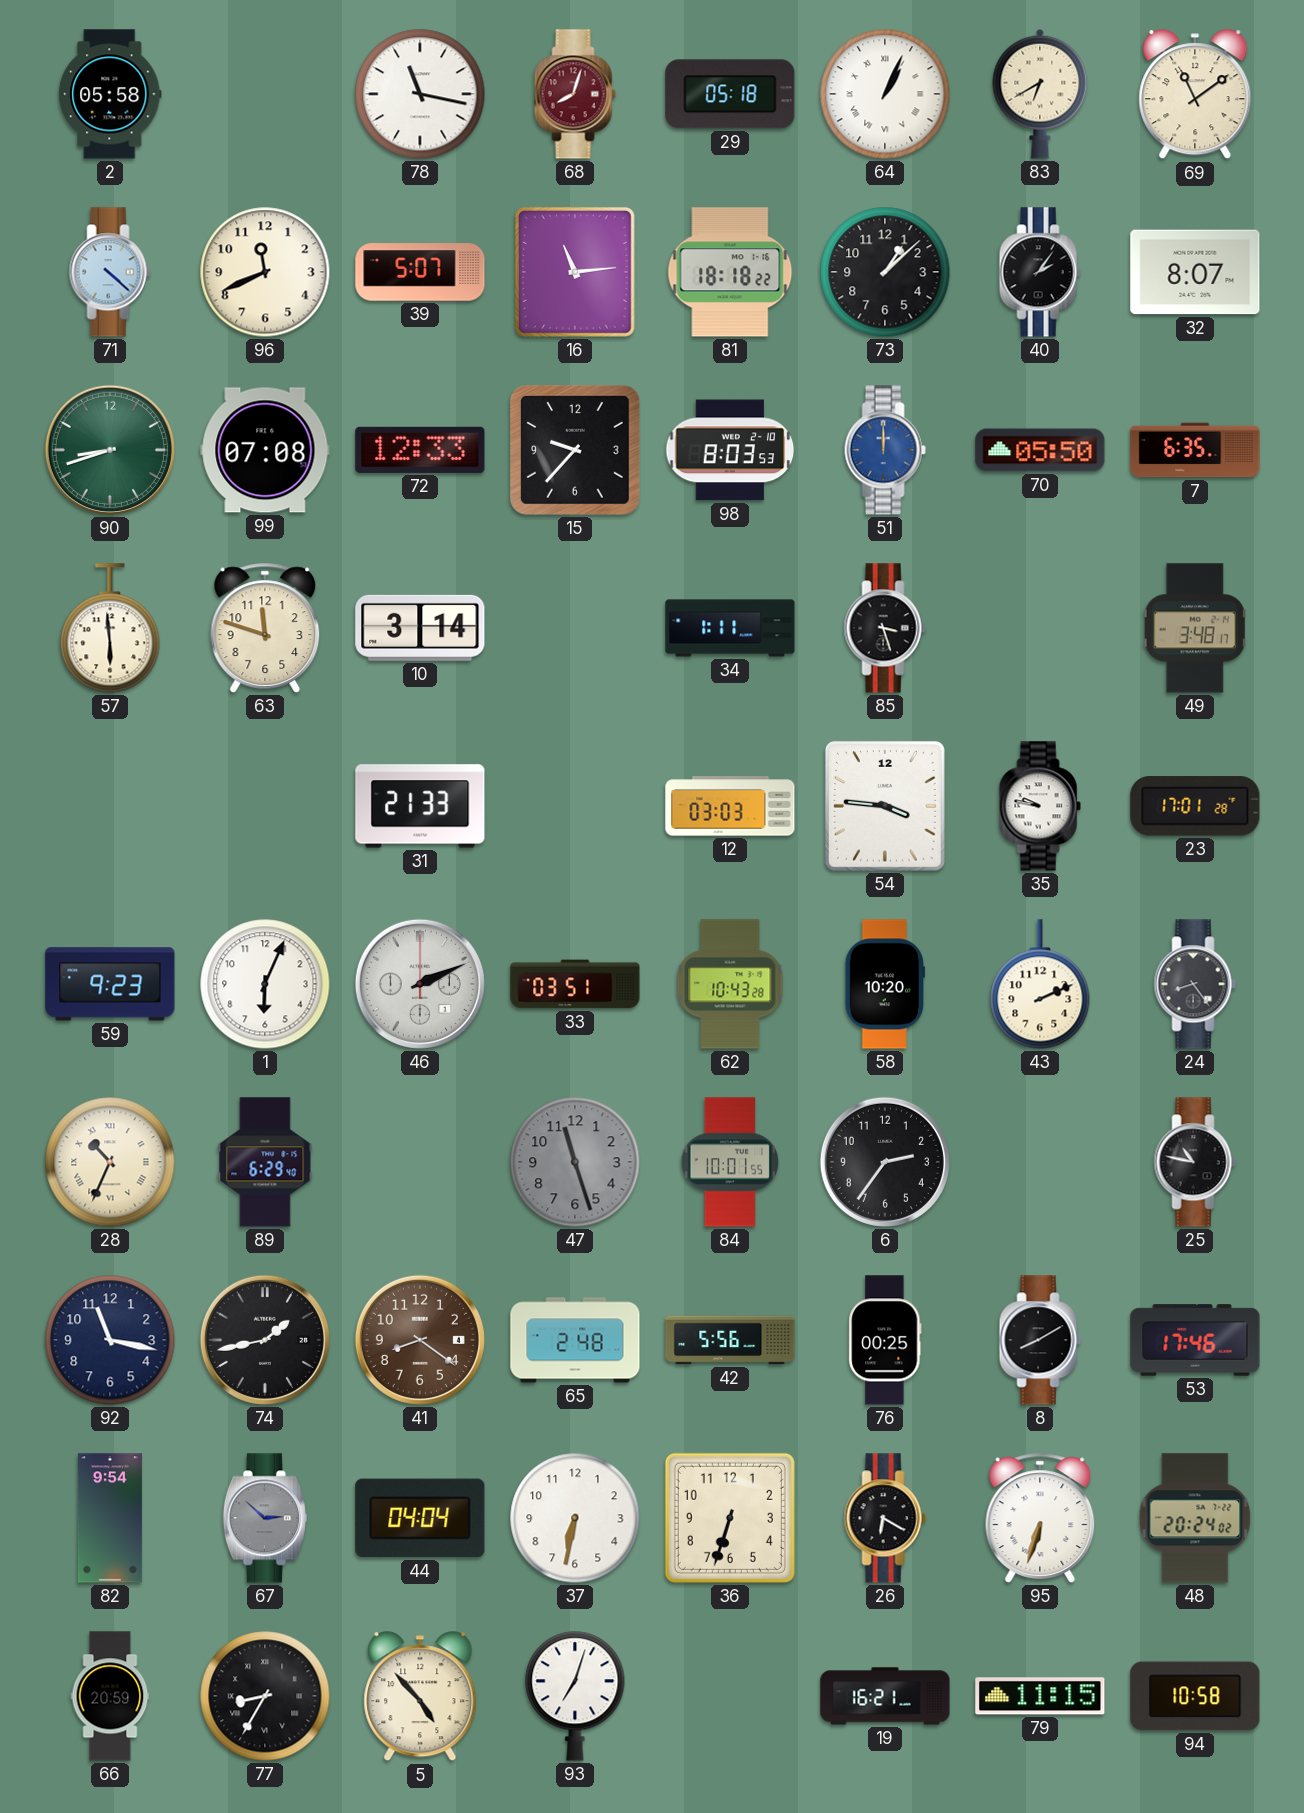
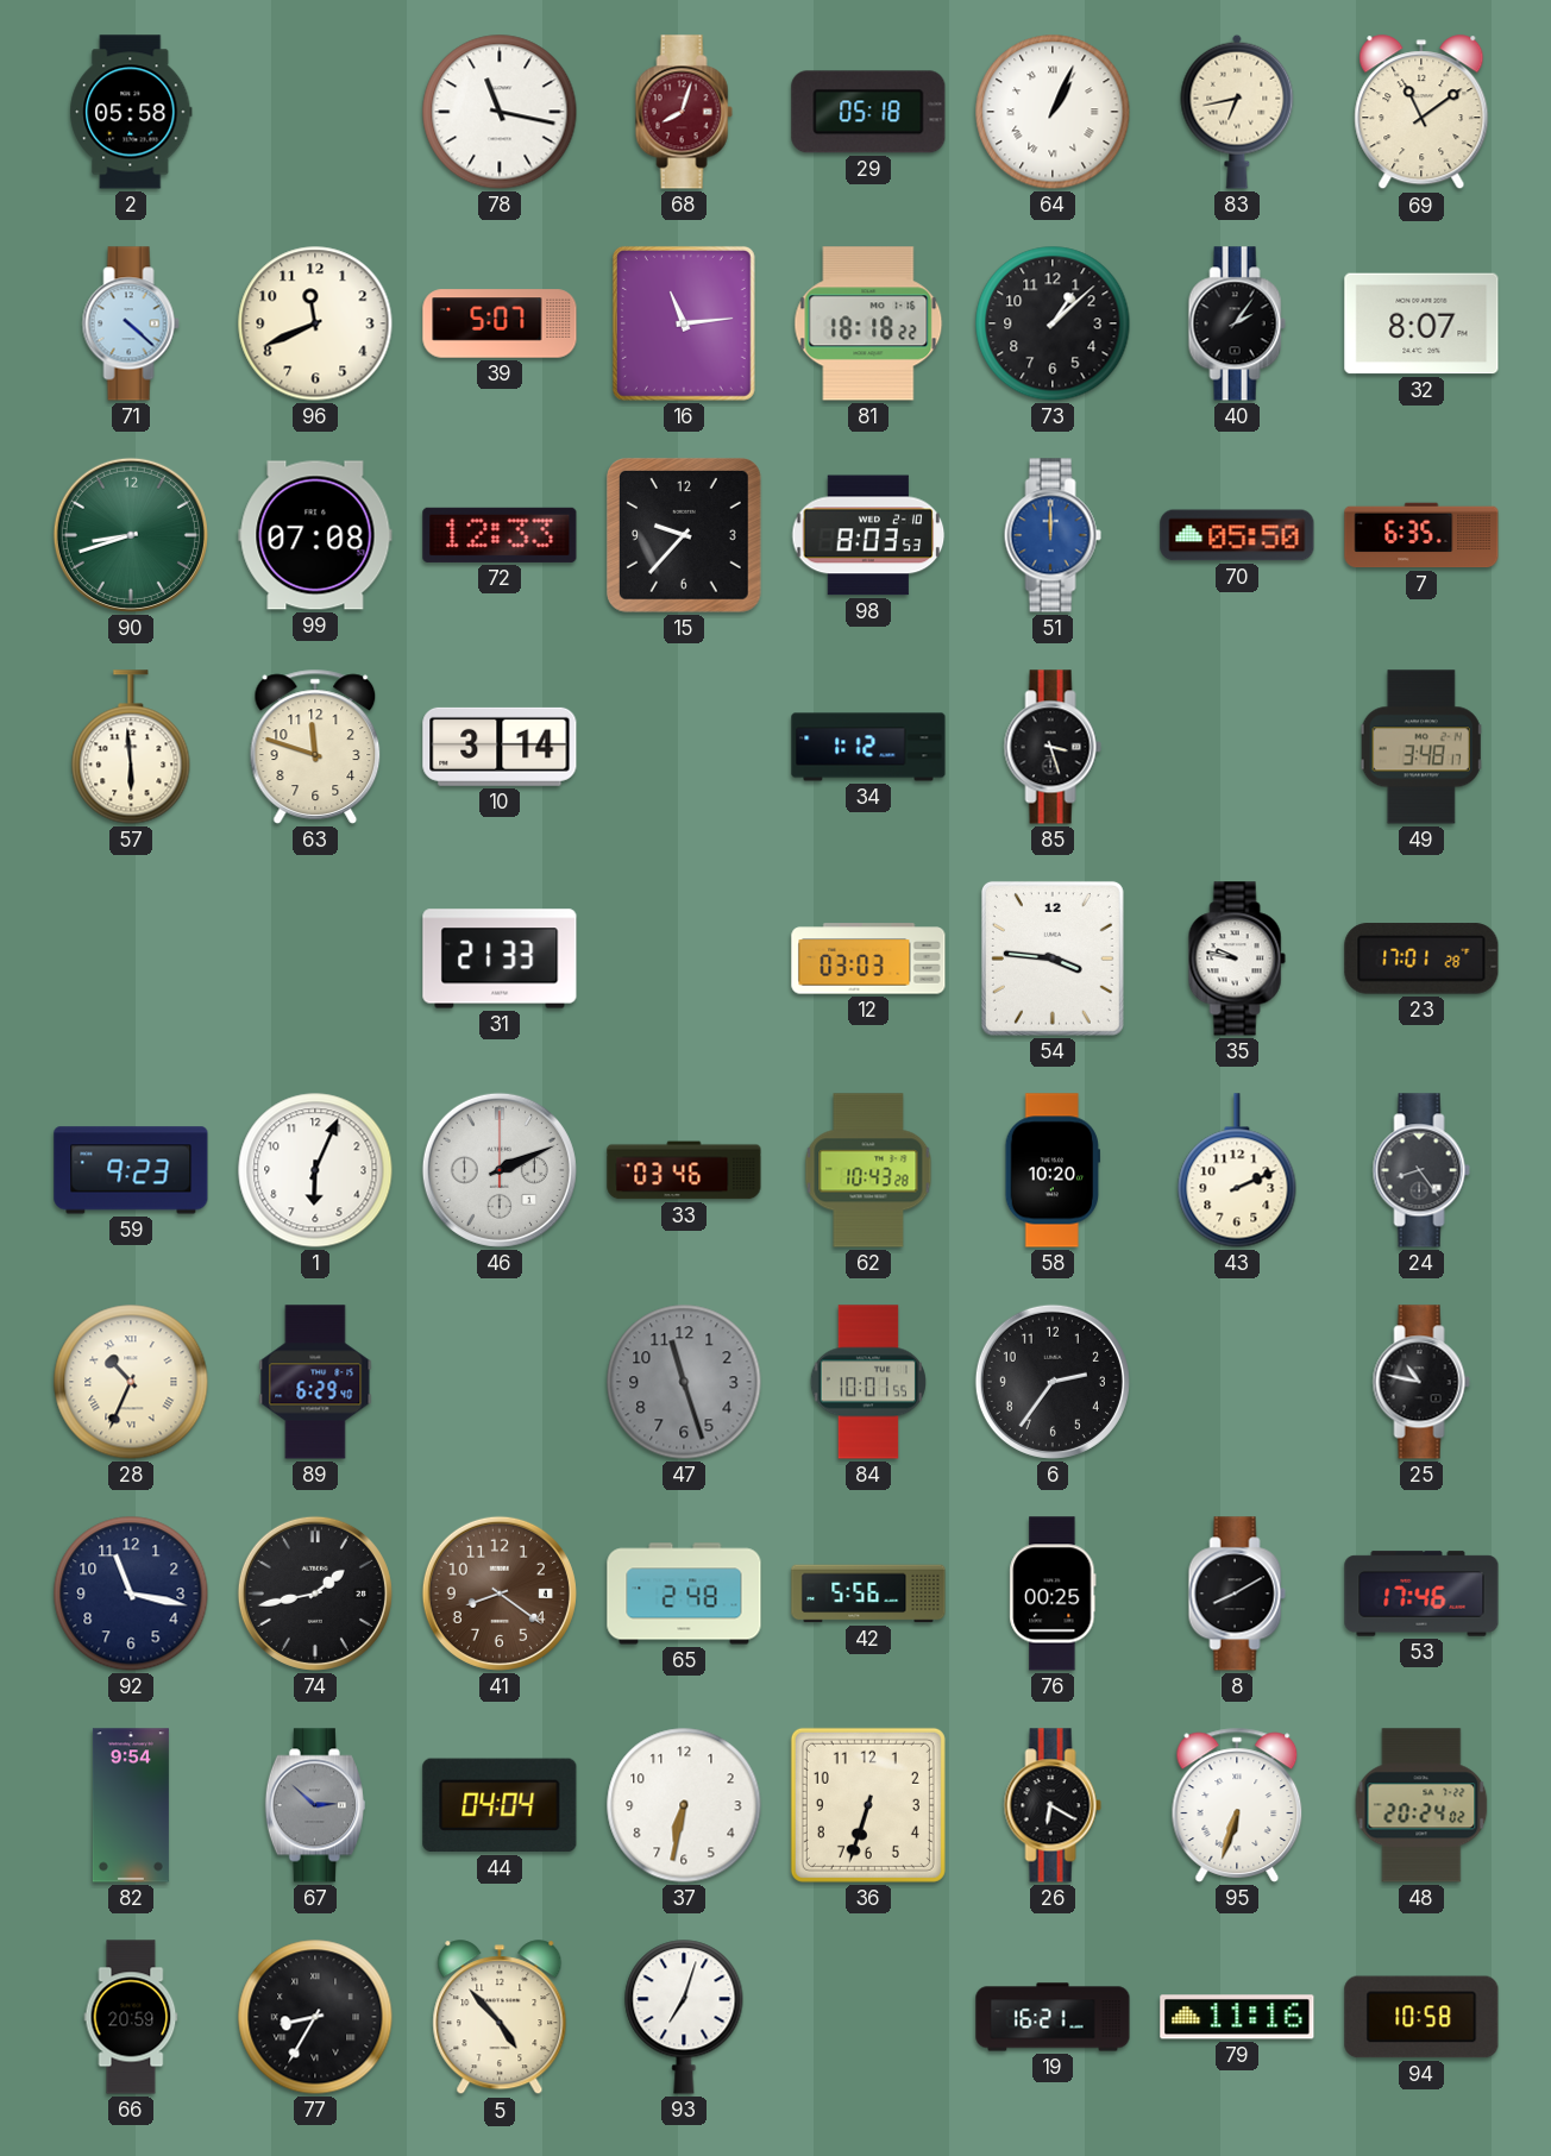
83: 6:40 -> 6:43
34: 1:11 -> 1:12
33: 03:51 -> 03:46
79: 11:15 -> 11:16
